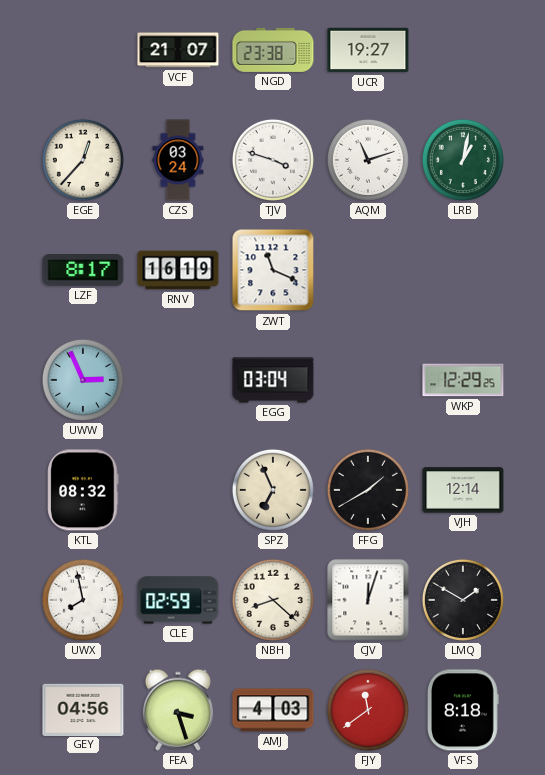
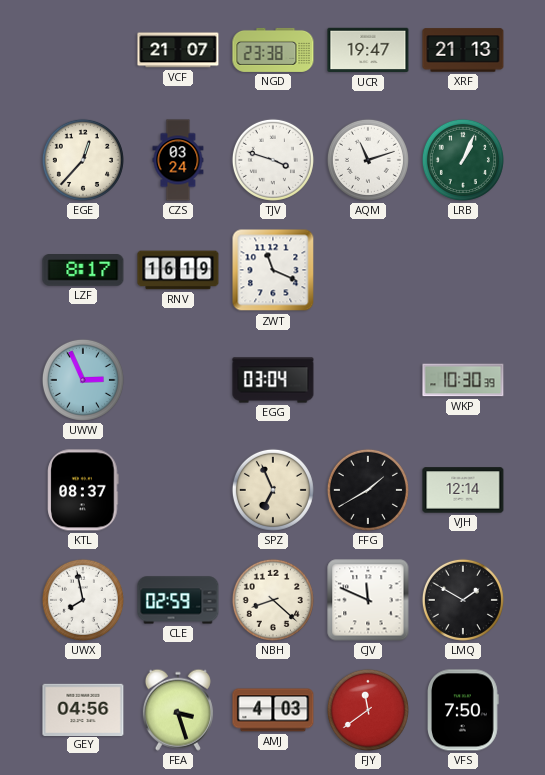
UCR: 19:27 -> 19:47
XRF: none -> 21:13
LRB: 1:02 -> 1:04
WKP: 12:29 -> 10:30
KTL: 08:32 -> 08:37
CJV: 12:03 -> 11:49
VFS: 8:18 -> 7:50
